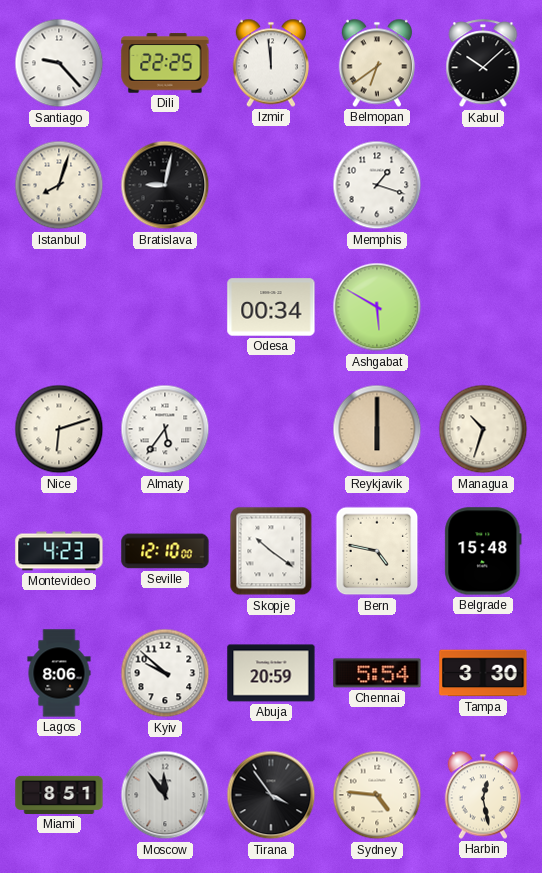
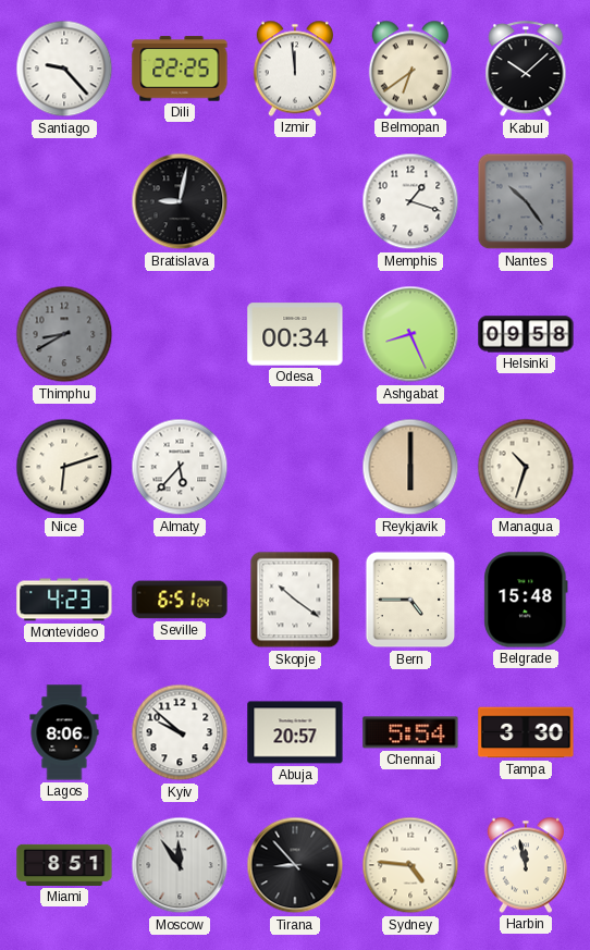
Istanbul: 8:03 -> none
Nantes: none -> 10:24
Thimphu: none -> 8:40
Ashgabat: 5:50 -> 8:26
Helsinki: none -> 09:58
Almaty: 5:36 -> 5:37
Seville: 12:10 -> 6:51
Bern: 4:47 -> 4:45
Abuja: 20:59 -> 20:57
Tirana: 3:54 -> 8:53
Harbin: 12:28 -> 11:58
